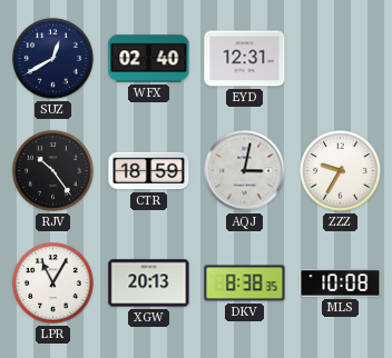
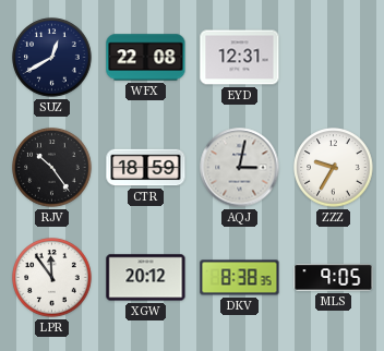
WFX: 02:40 -> 22:08
LPR: 11:05 -> 11:54
XGW: 20:13 -> 20:12
MLS: 10:08 -> 9:05
